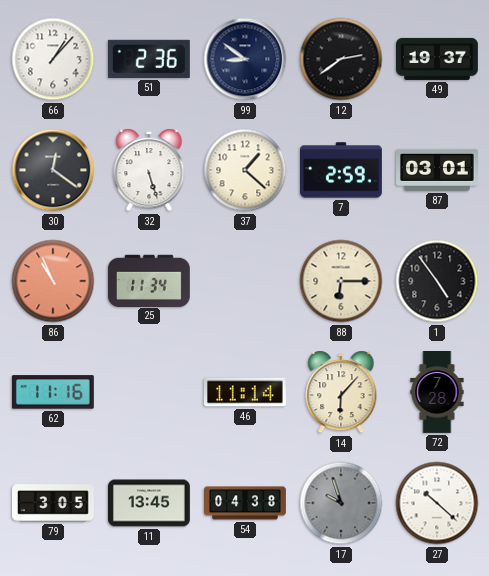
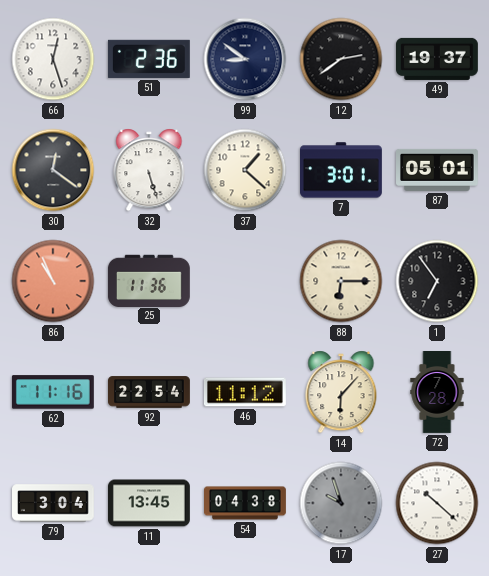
66: 1:07 -> 12:27
7: 2:59 -> 3:01
87: 03:01 -> 05:01
25: 11:34 -> 11:36
1: 4:54 -> 6:54
92: none -> 22:54
46: 11:14 -> 11:12
79: 3:05 -> 3:04
